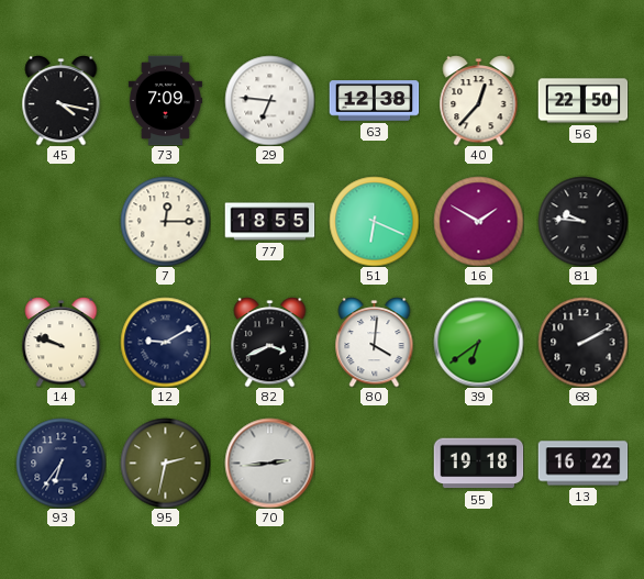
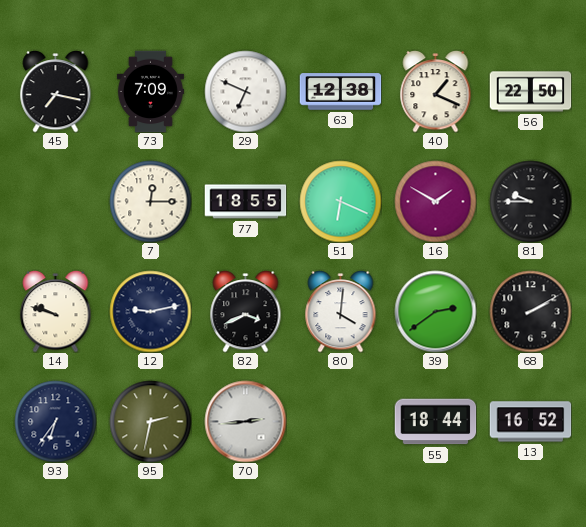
45: 4:17 -> 7:17
29: 6:46 -> 6:49
40: 12:37 -> 1:19
81: 9:46 -> 9:45
12: 9:10 -> 9:13
39: 6:39 -> 2:39
55: 19:18 -> 18:44
13: 16:22 -> 16:52
